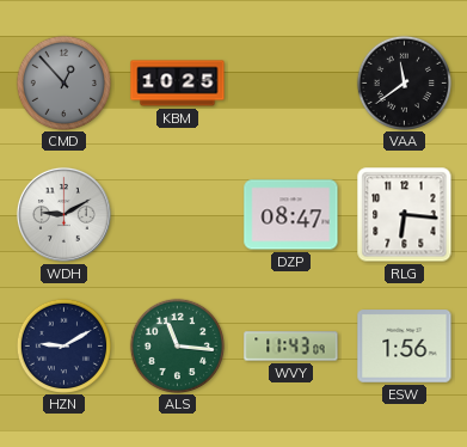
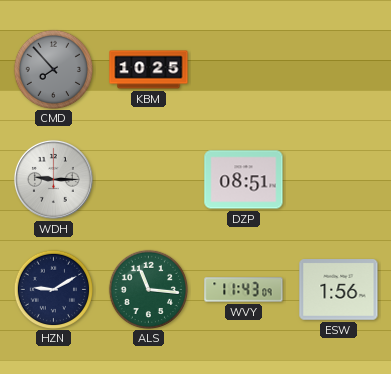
CMD: 12:53 -> 7:53
VAA: 11:39 -> none
WDH: 9:10 -> 9:15
DZP: 08:47 -> 08:51
RLG: 6:16 -> none
